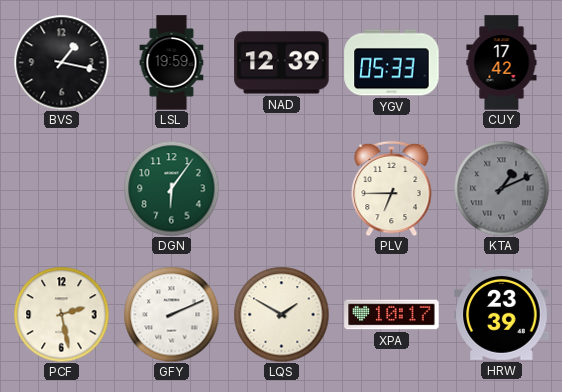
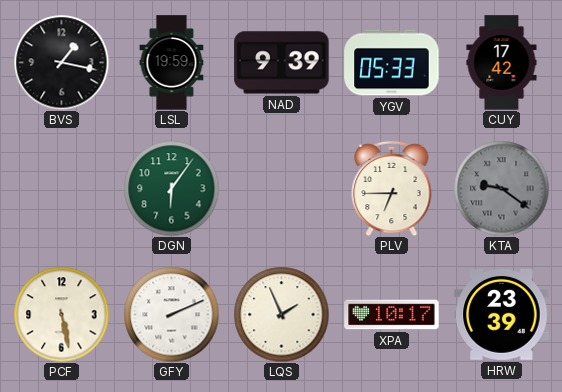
NAD: 12:39 -> 9:39
KTA: 1:11 -> 9:21
PCF: 2:28 -> 5:28
LQS: 1:50 -> 1:56
